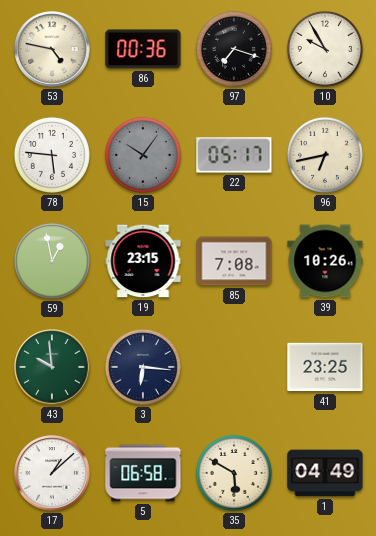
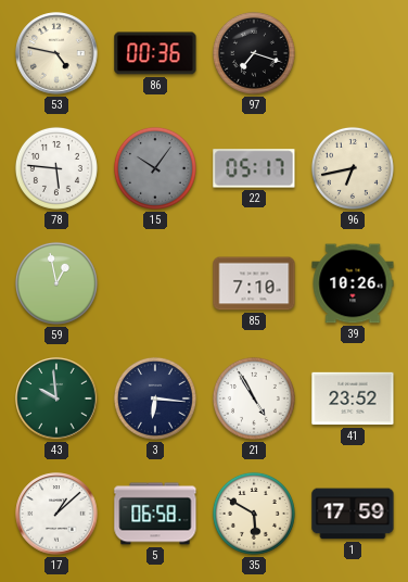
10: 9:55 -> none
19: 23:15 -> none
85: 7:08 -> 7:10
21: none -> 4:55
41: 23:25 -> 23:52
1: 04:49 -> 17:59
